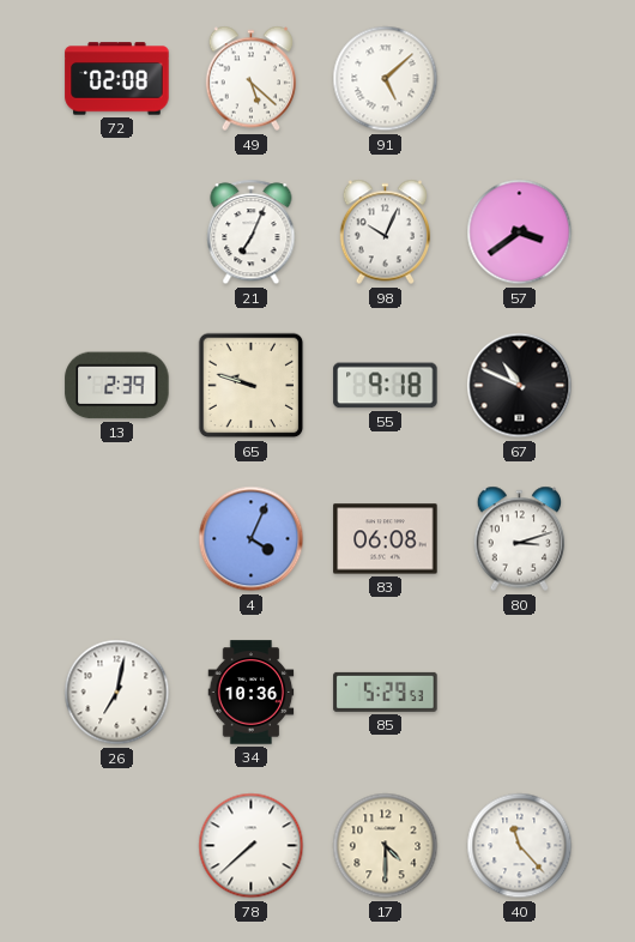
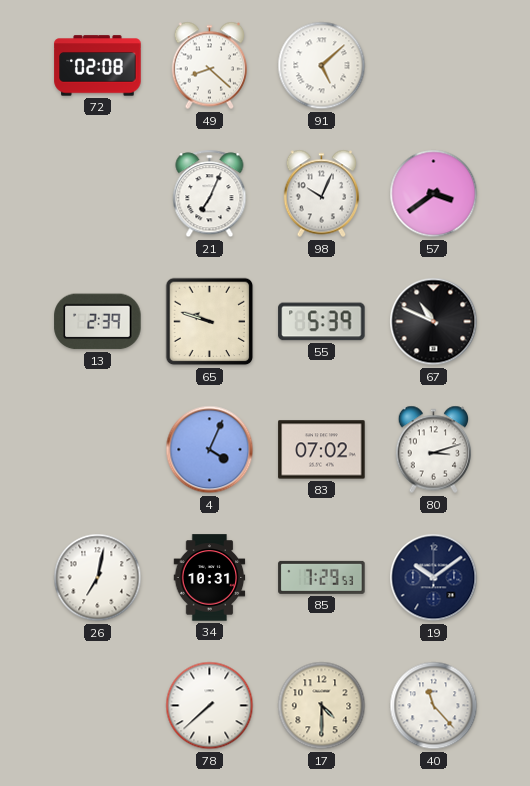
49: 5:22 -> 8:22
55: 9:18 -> 5:39
83: 06:08 -> 07:02
34: 10:36 -> 10:31
85: 5:29 -> 7:29
19: none -> 10:09
